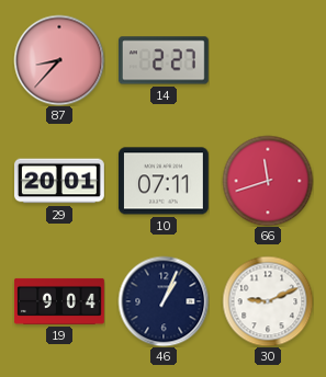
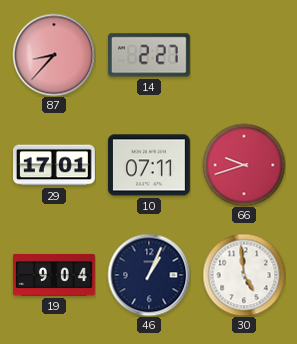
29: 20:01 -> 17:01
66: 11:42 -> 9:42
30: 9:11 -> 4:59
